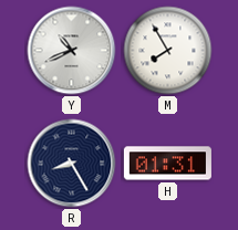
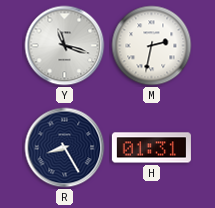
Y: 10:41 -> 11:18
M: 7:55 -> 2:32
